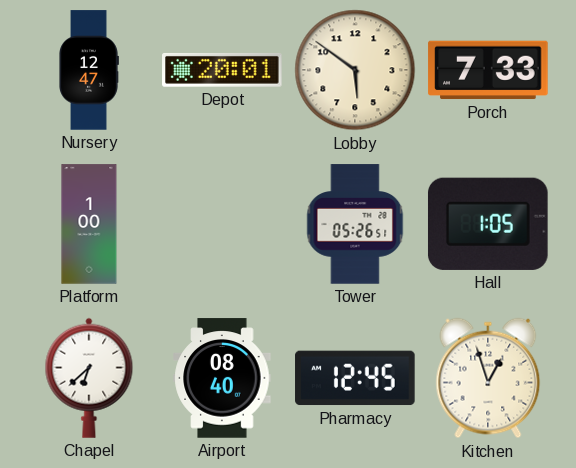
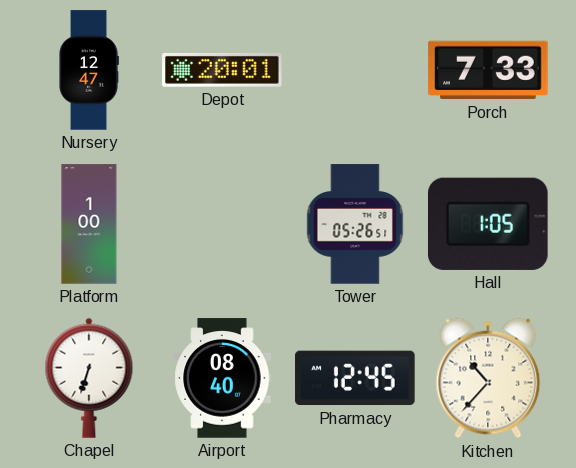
Lobby: 5:51 -> none
Chapel: 6:38 -> 6:33
Kitchen: 12:57 -> 10:37
